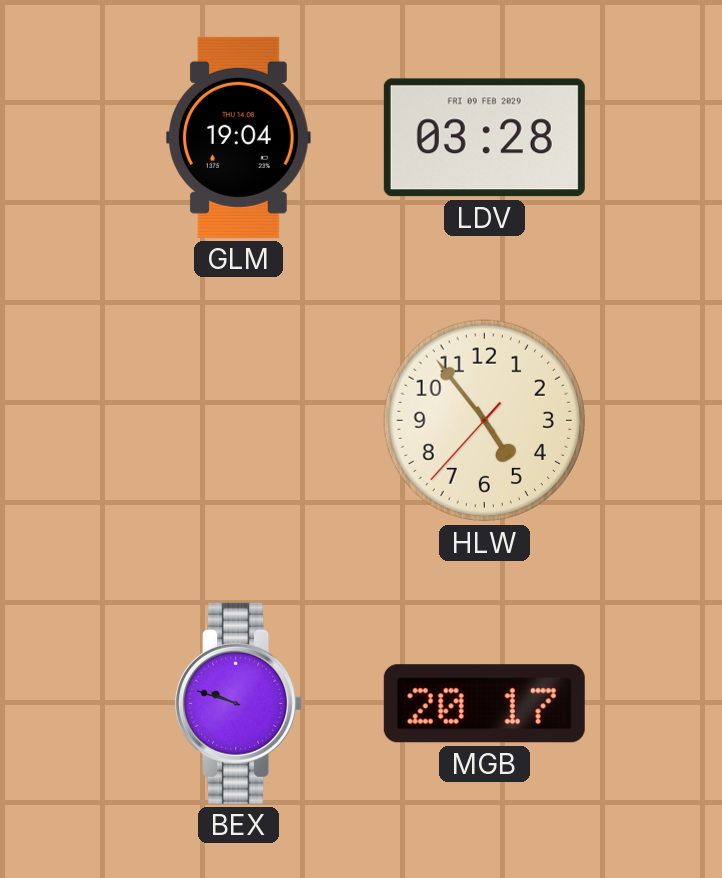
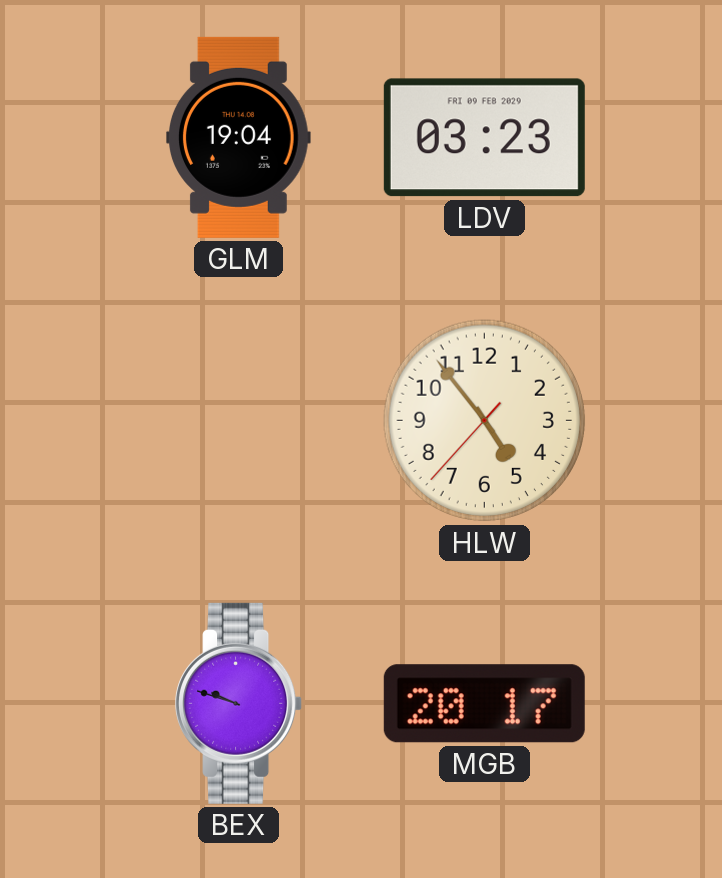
LDV: 03:28 -> 03:23
